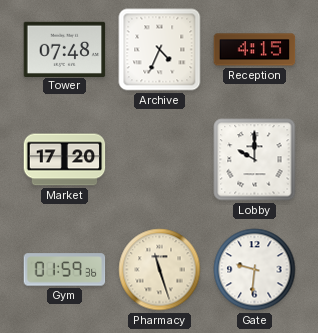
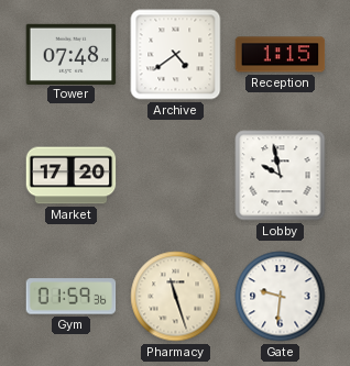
Archive: 4:34 -> 4:39
Reception: 4:15 -> 1:15
Lobby: 10:00 -> 9:58
